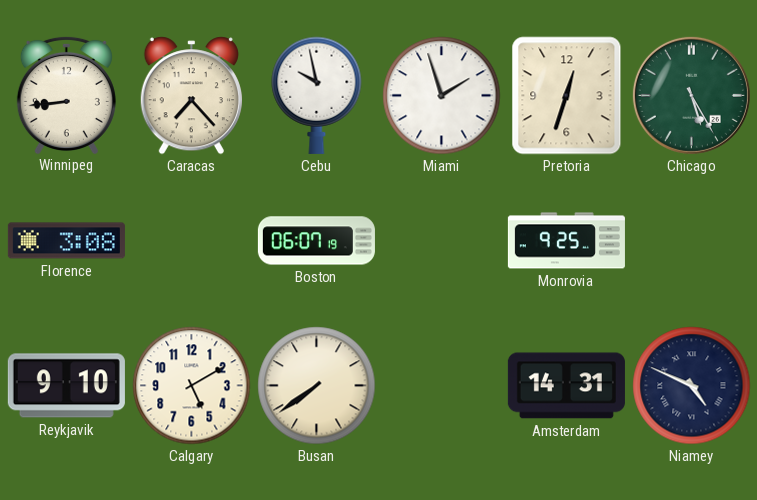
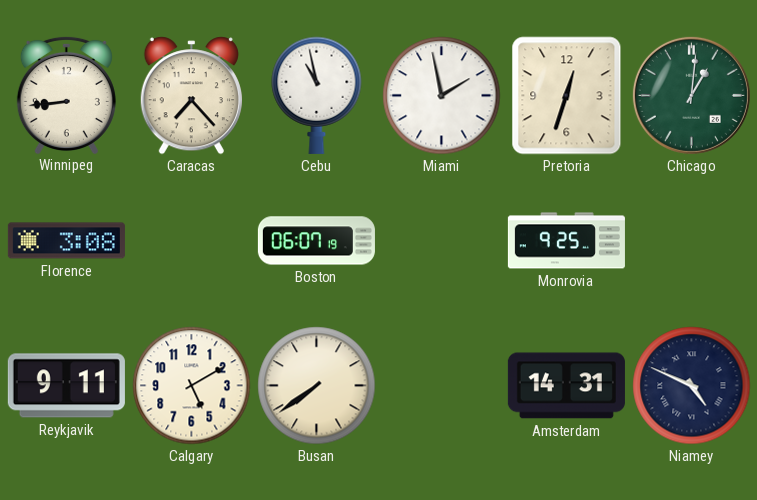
Cebu: 9:58 -> 10:58
Miami: 1:57 -> 1:58
Chicago: 5:25 -> 1:01
Reykjavik: 9:10 -> 9:11
